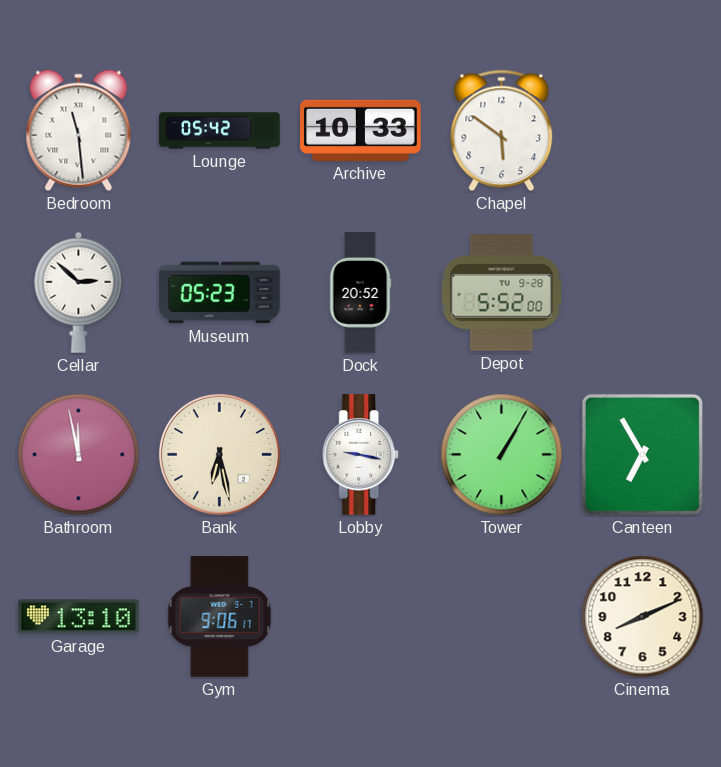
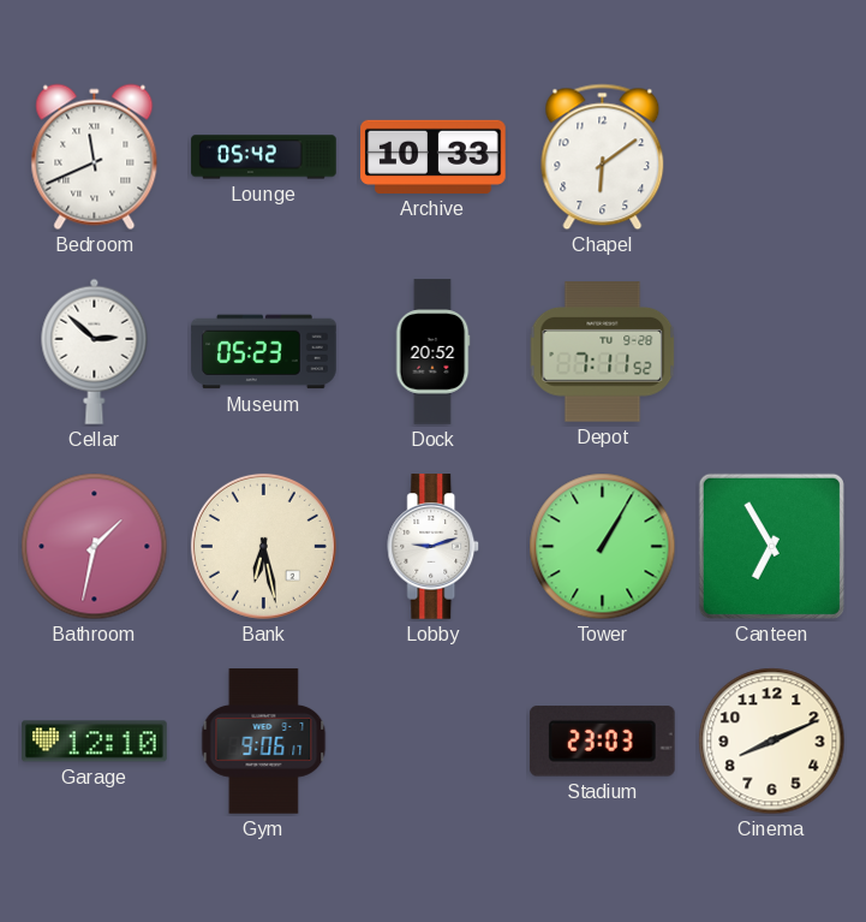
Bedroom: 11:29 -> 11:41
Chapel: 5:51 -> 6:09
Depot: 5:52 -> 7:11
Bathroom: 11:58 -> 1:32
Lobby: 9:17 -> 9:12
Garage: 13:10 -> 12:10
Stadium: none -> 23:03
